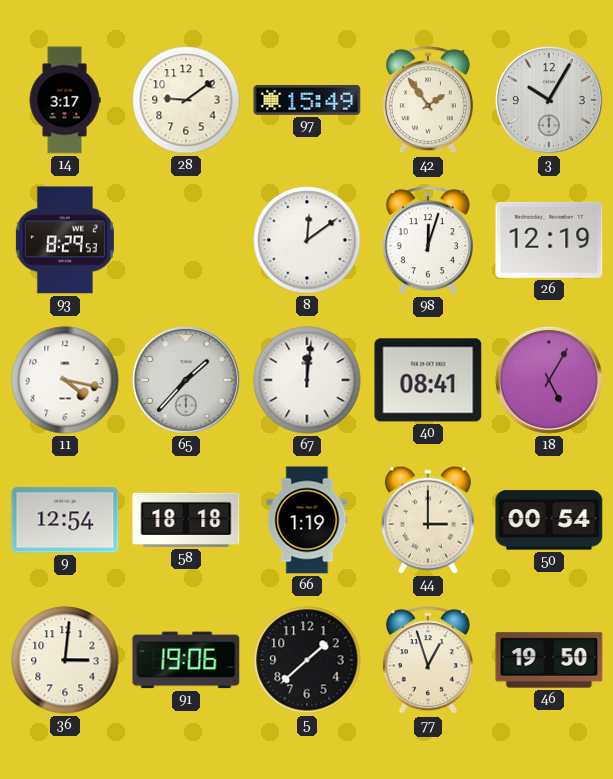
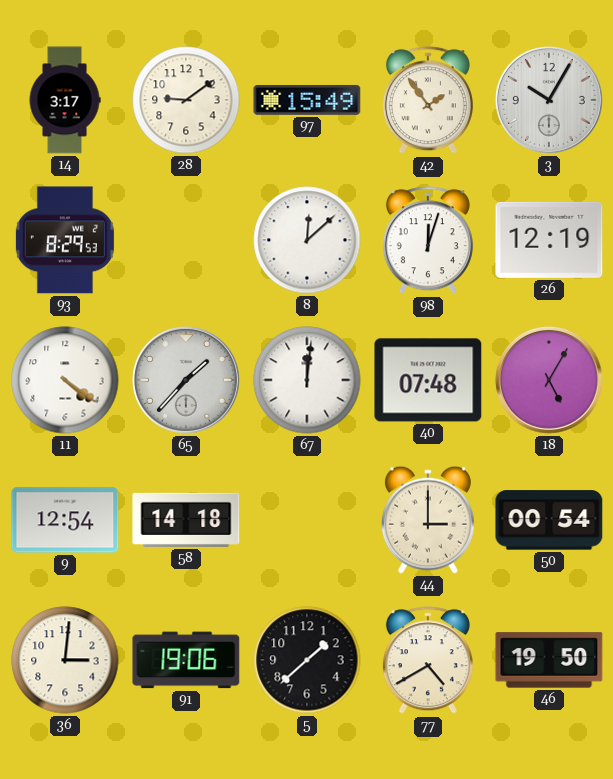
8: 12:09 -> 12:08
11: 4:17 -> 4:21
40: 08:41 -> 07:48
58: 18:18 -> 14:18
66: 1:19 -> none
77: 12:57 -> 4:40
